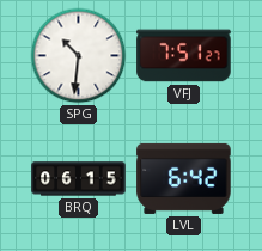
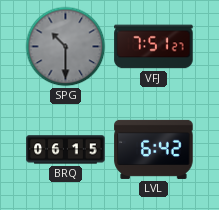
SPG: 10:31 -> 10:30
SPG dial: white -> grey
